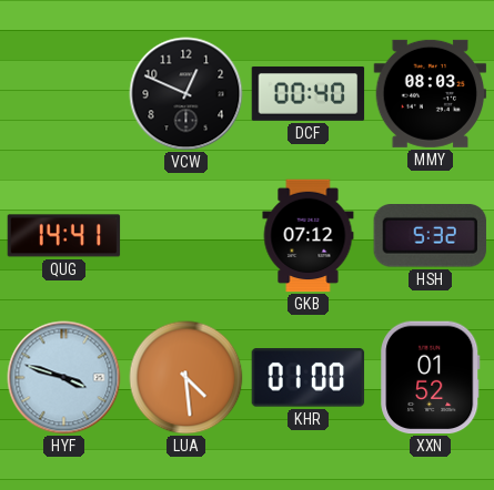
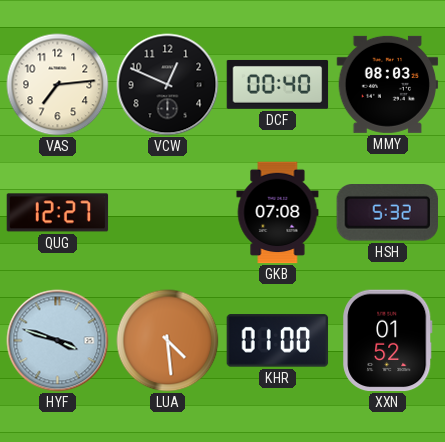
VAS: none -> 7:14
QUG: 14:41 -> 12:27
GKB: 07:12 -> 07:08
